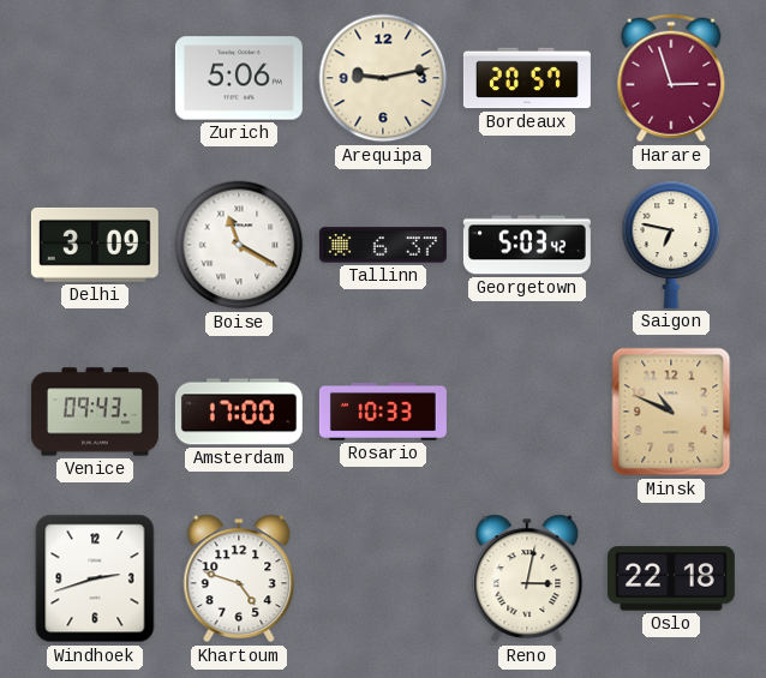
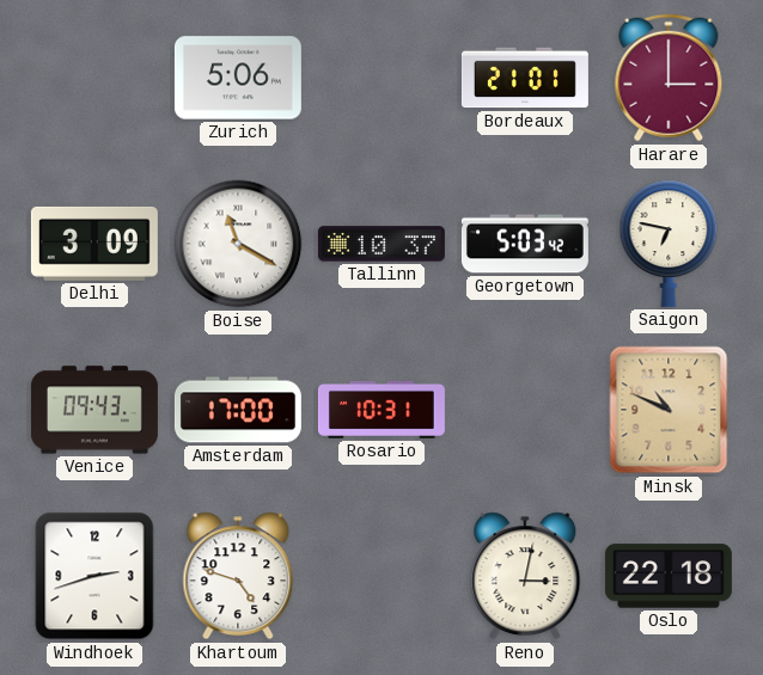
Arequipa: 9:13 -> none
Bordeaux: 20:57 -> 21:01
Harare: 2:57 -> 3:00
Tallinn: 6:37 -> 10:37
Rosario: 10:33 -> 10:31
